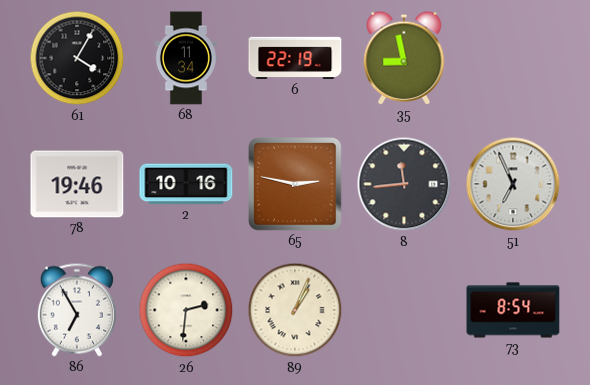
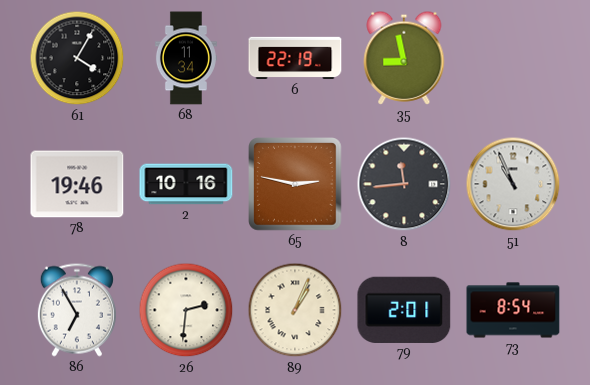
51: 6:56 -> 10:56
79: none -> 2:01
